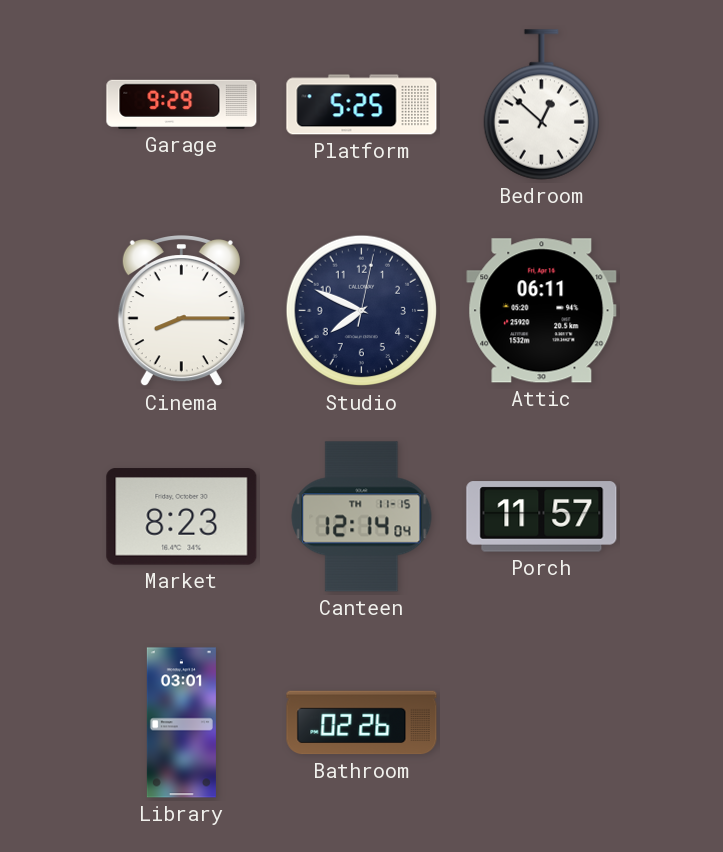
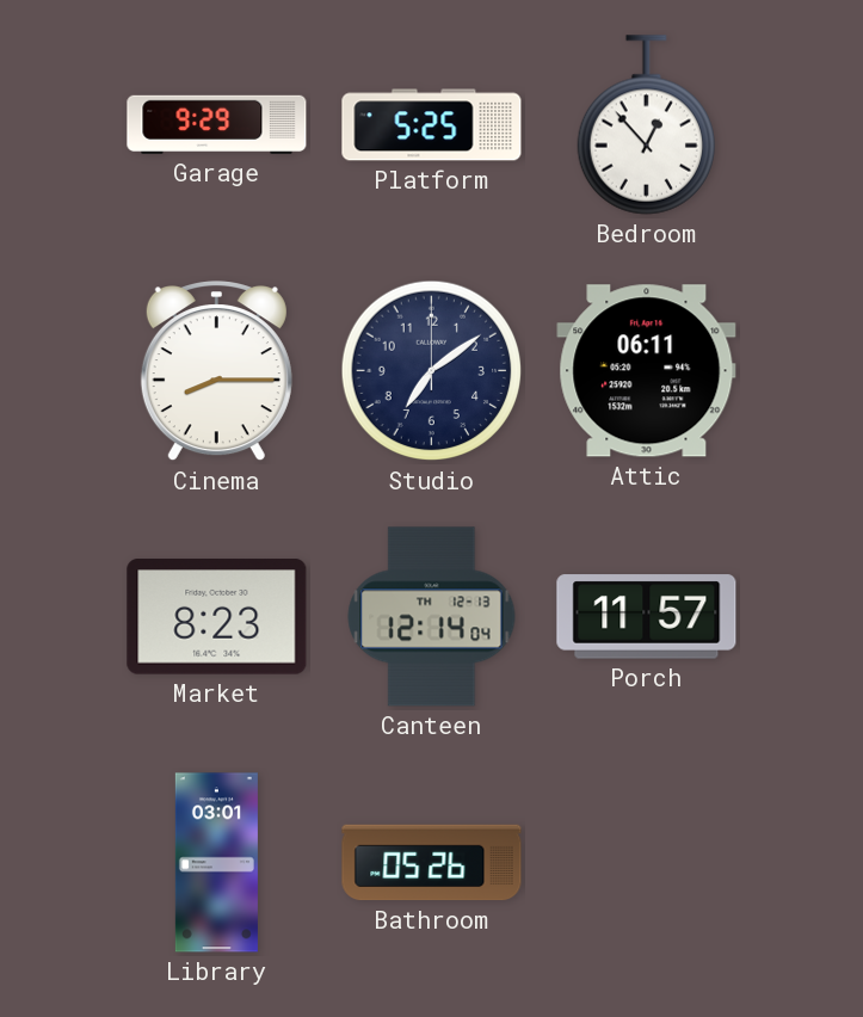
Bedroom: 12:52 -> 12:53
Studio: 7:49 -> 7:09
Canteen date: TH 11-15 -> TH 12-13
Bathroom: 02:26 -> 05:26
